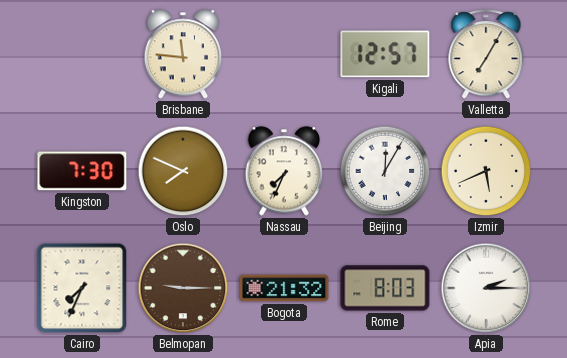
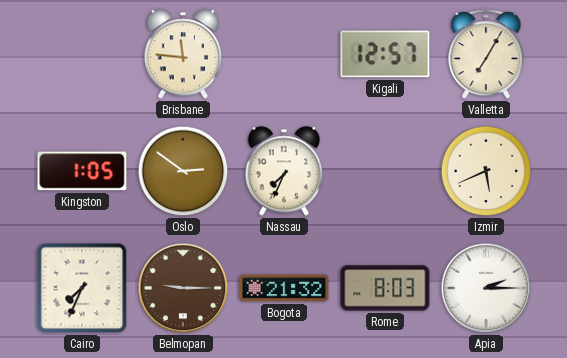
Kingston: 7:30 -> 1:05
Oslo: 7:49 -> 2:51
Beijing: 12:05 -> none
